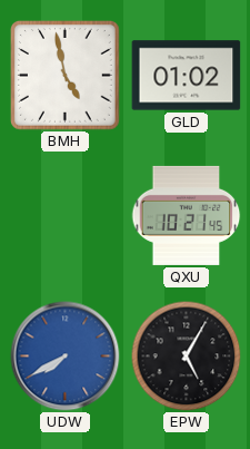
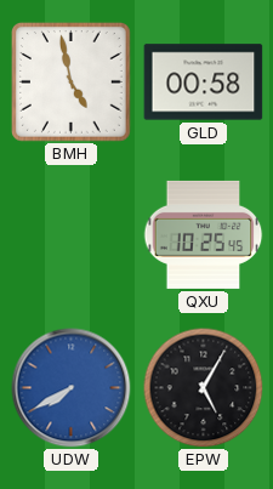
GLD: 01:02 -> 00:58
QXU: 10:21 -> 10:25
